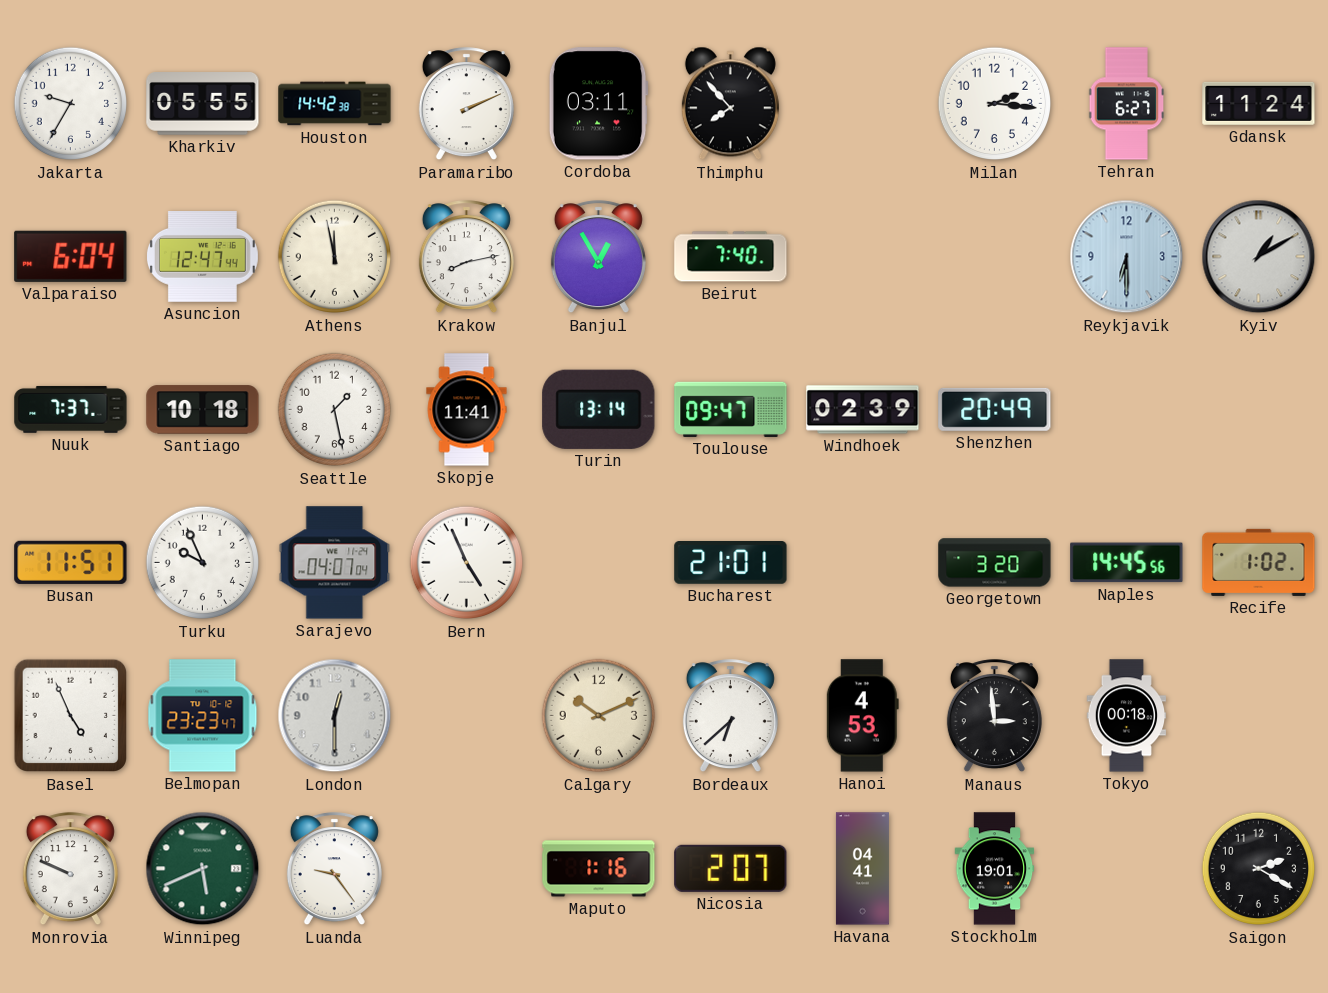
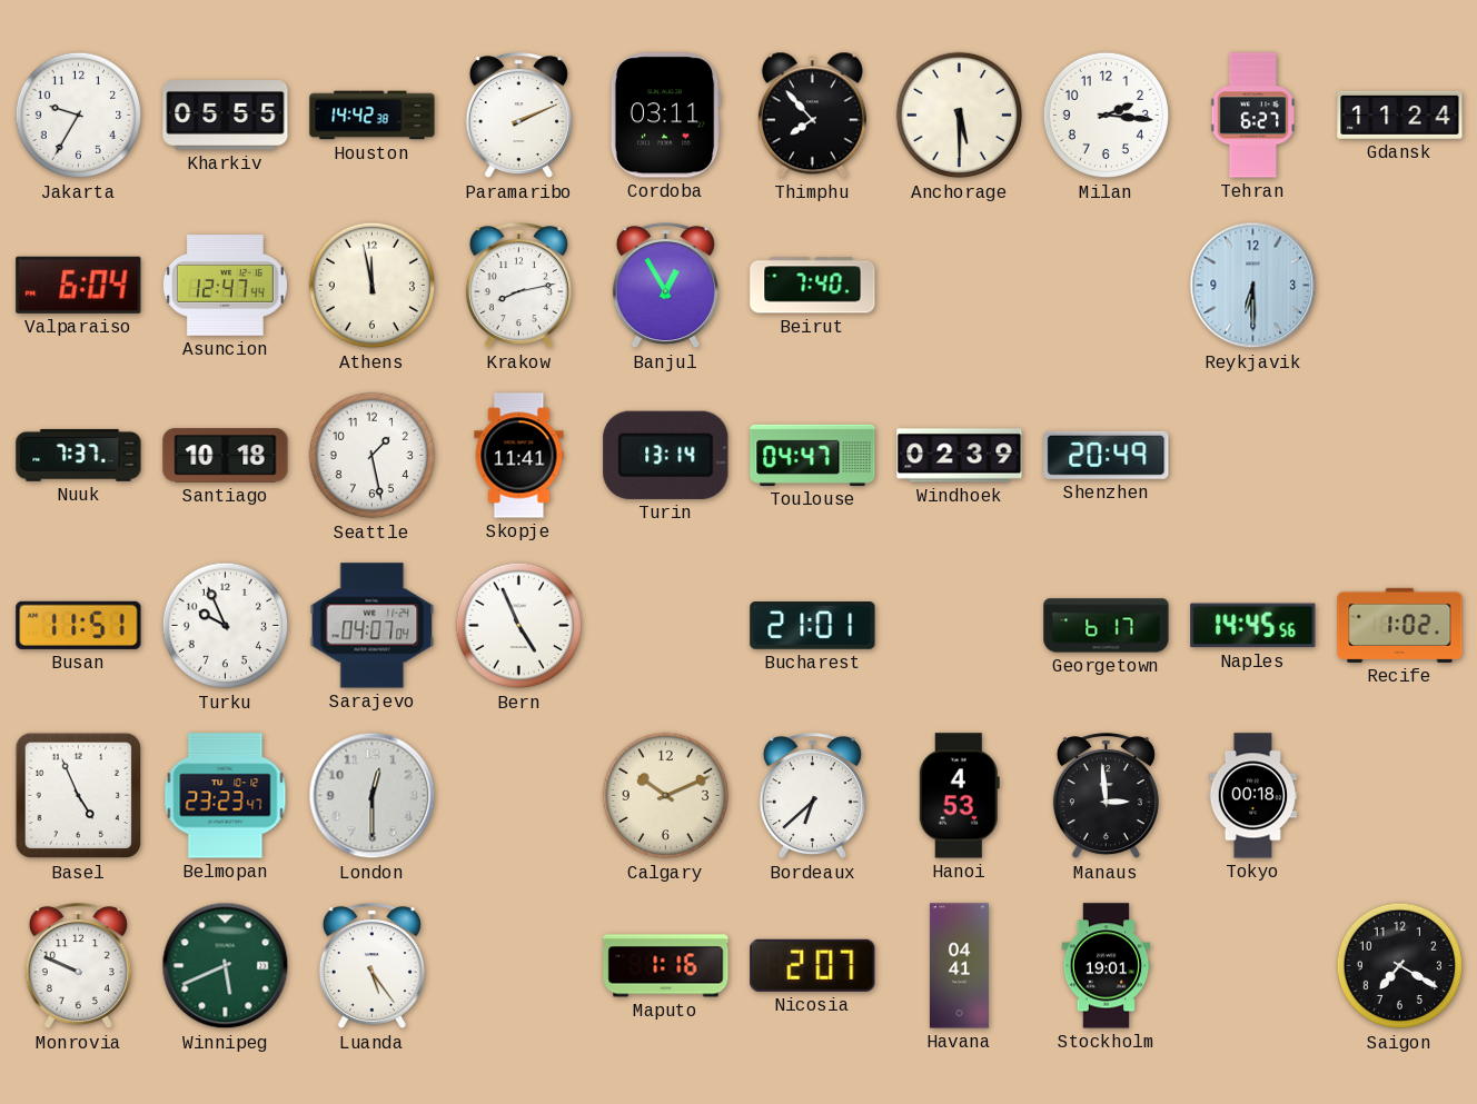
Anchorage: none -> 5:30
Kyiv: 1:10 -> none
Toulouse: 09:47 -> 04:47
Georgetown: 3:20 -> 6:17
Luanda: 9:24 -> 5:24
Saigon: 2:20 -> 7:20
